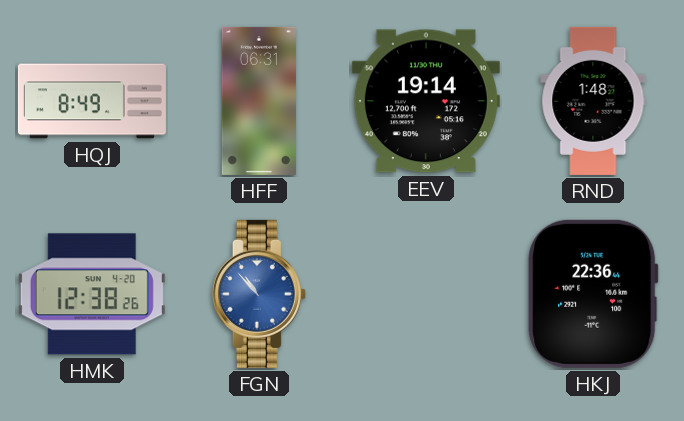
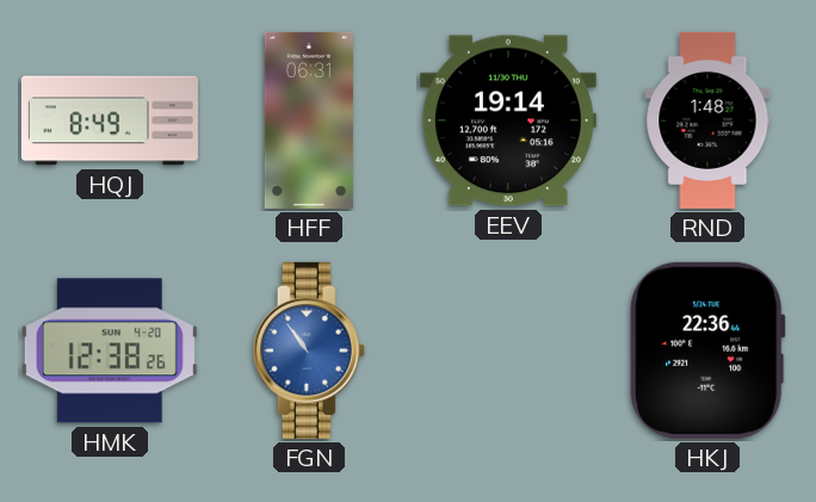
FGN: 10:53 -> 10:54
